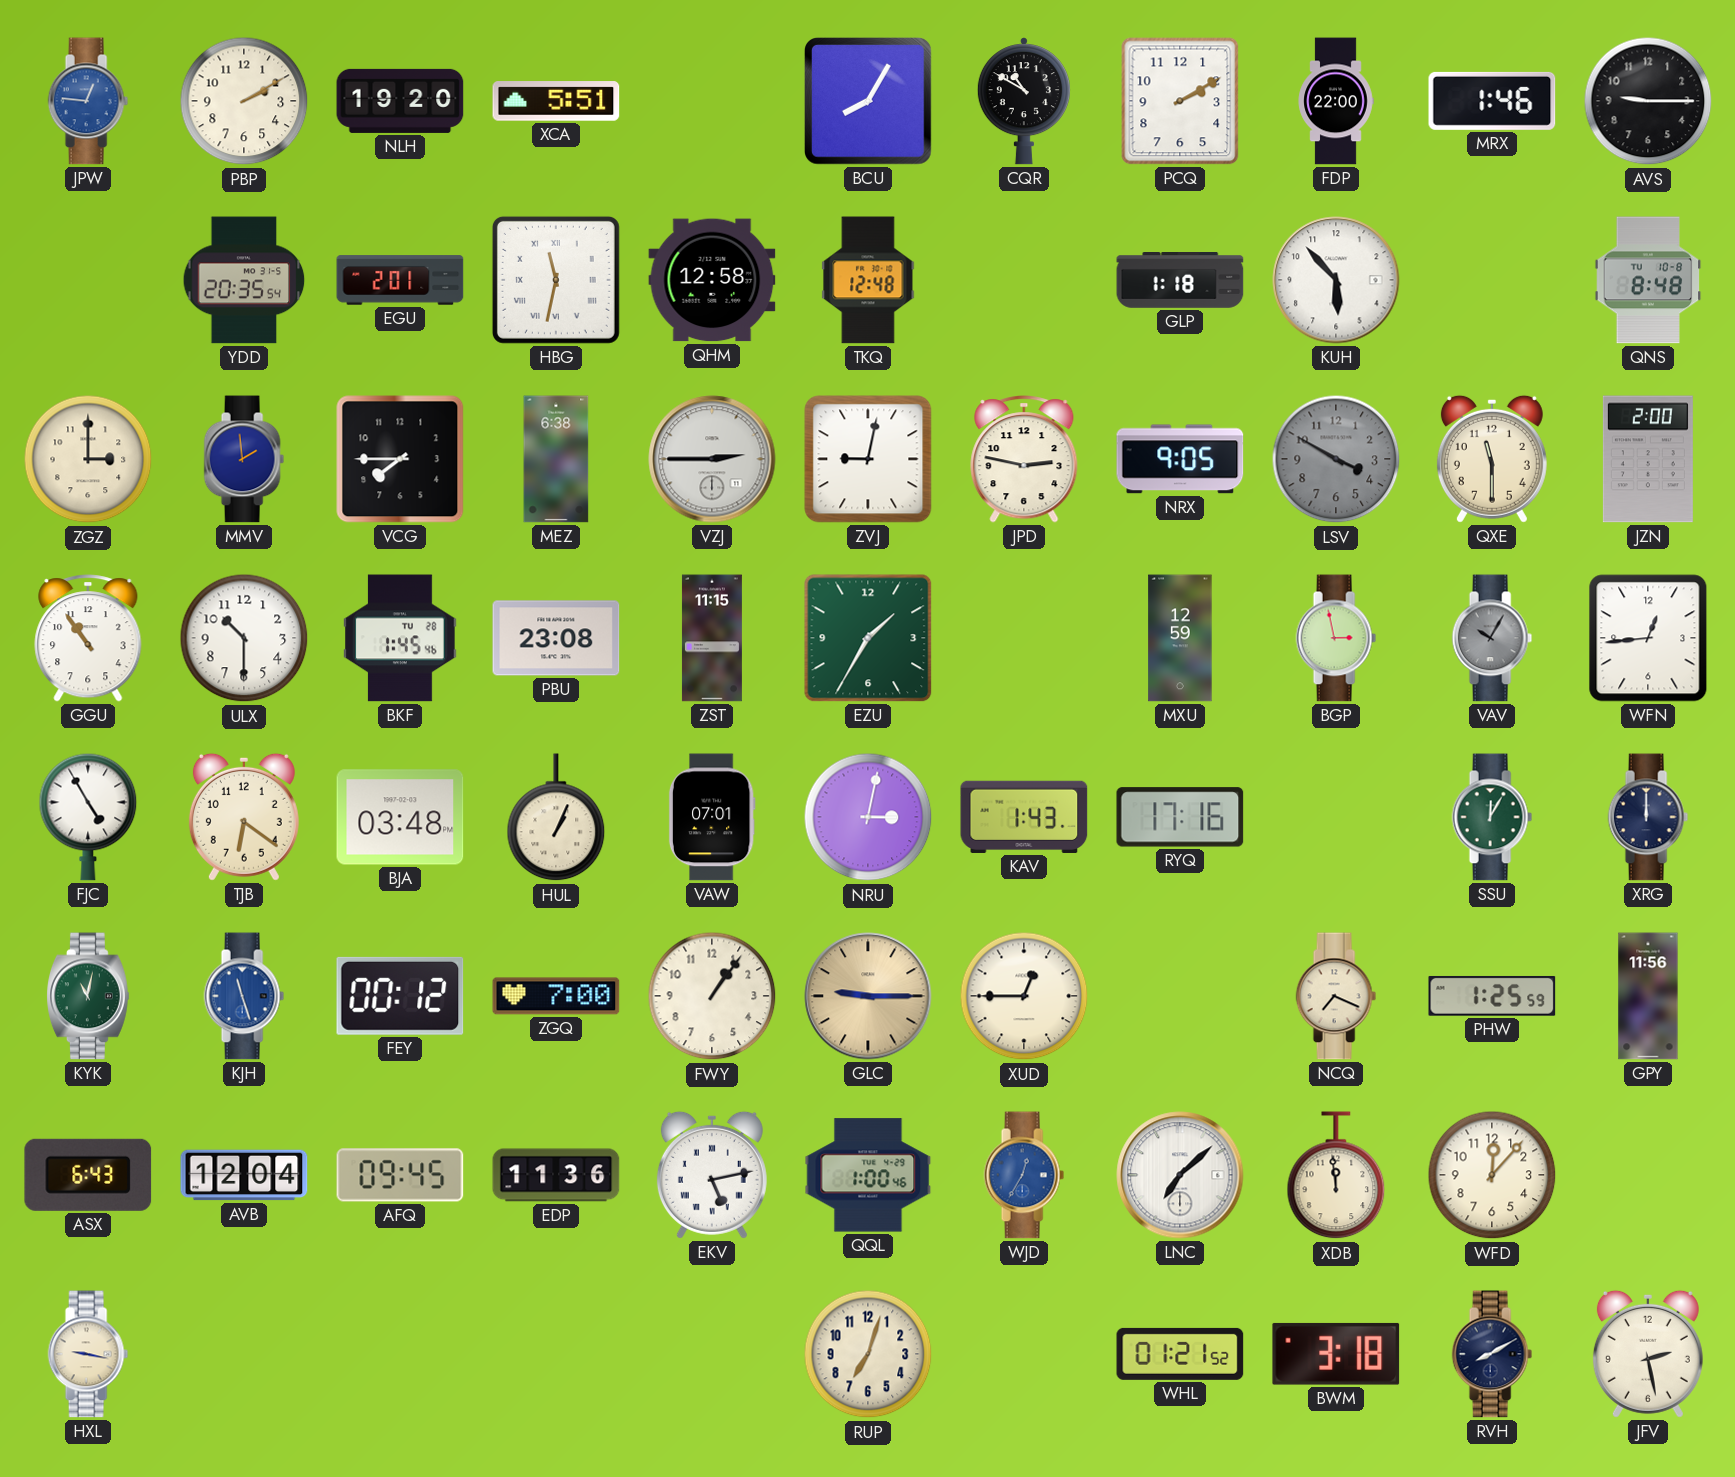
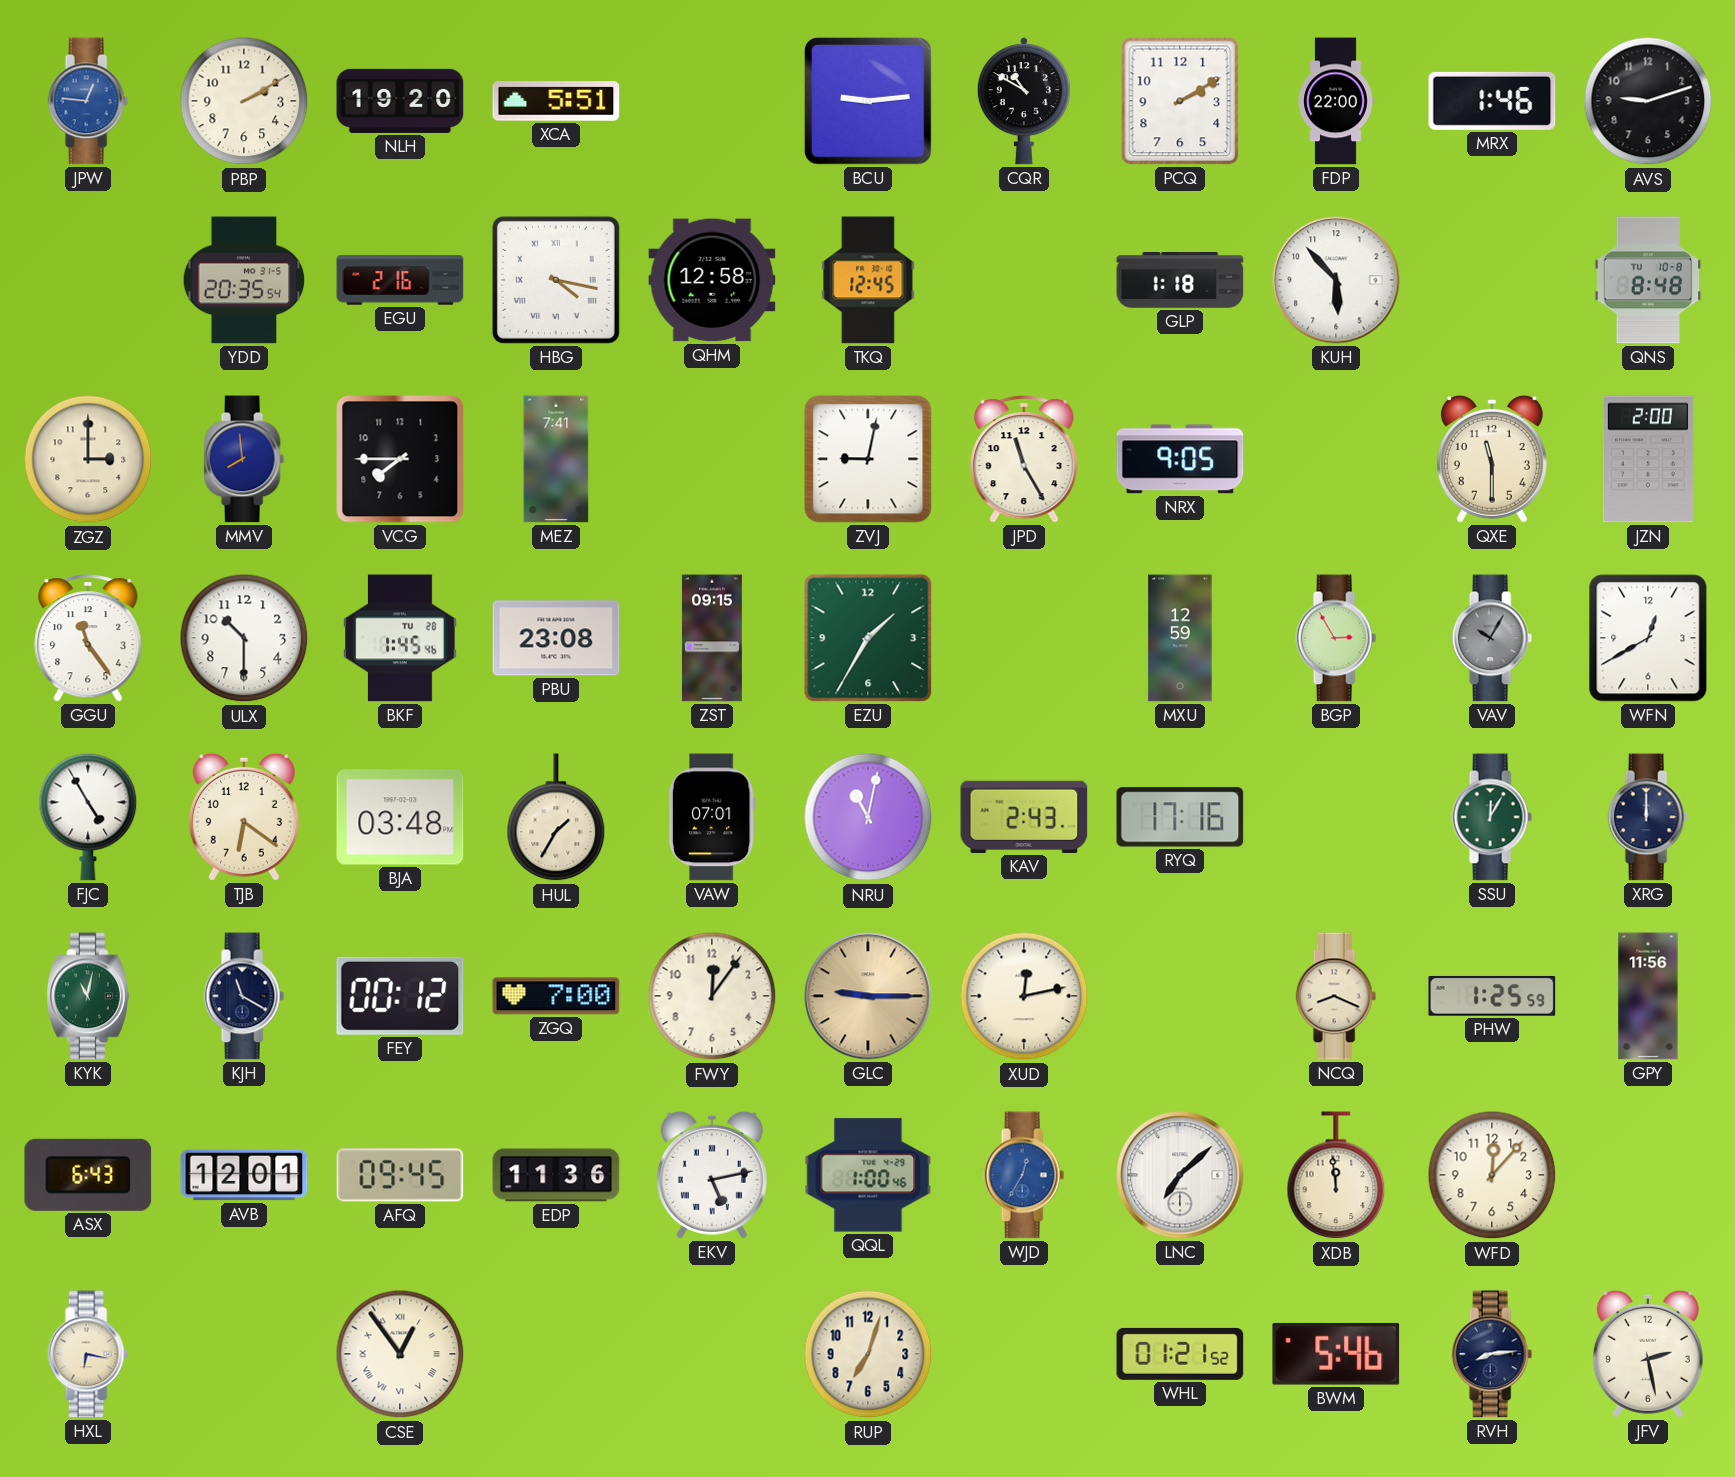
BCU: 8:05 -> 9:14
AVS: 9:15 -> 9:12
EGU: 2:01 -> 2:16
HBG: 11:32 -> 4:17
TKQ: 12:48 -> 12:45
MMV: 1:59 -> 7:59
MEZ: 6:38 -> 7:41
VZJ: 2:45 -> none
JPD: 2:47 -> 11:25
LSV: 3:50 -> none
GGU: 10:54 -> 11:24
ZST: 11:15 -> 09:15
BGP: 2:58 -> 2:55
WFN: 12:44 -> 12:40
HUL: 1:04 -> 1:35
NRU: 3:02 -> 11:02
KAV: 1:43 -> 2:43
KJH: 11:27 -> 11:20
KJH dial: blue -> navy
FWY: 1:06 -> 12:06
XUD: 12:45 -> 12:13
NCQ: 7:19 -> 8:19
AVB: 12:04 -> 12:01
HXL: 9:17 -> 6:17
CSE: none -> 12:54
BWM: 3:18 -> 5:46
RVH: 8:10 -> 8:14
